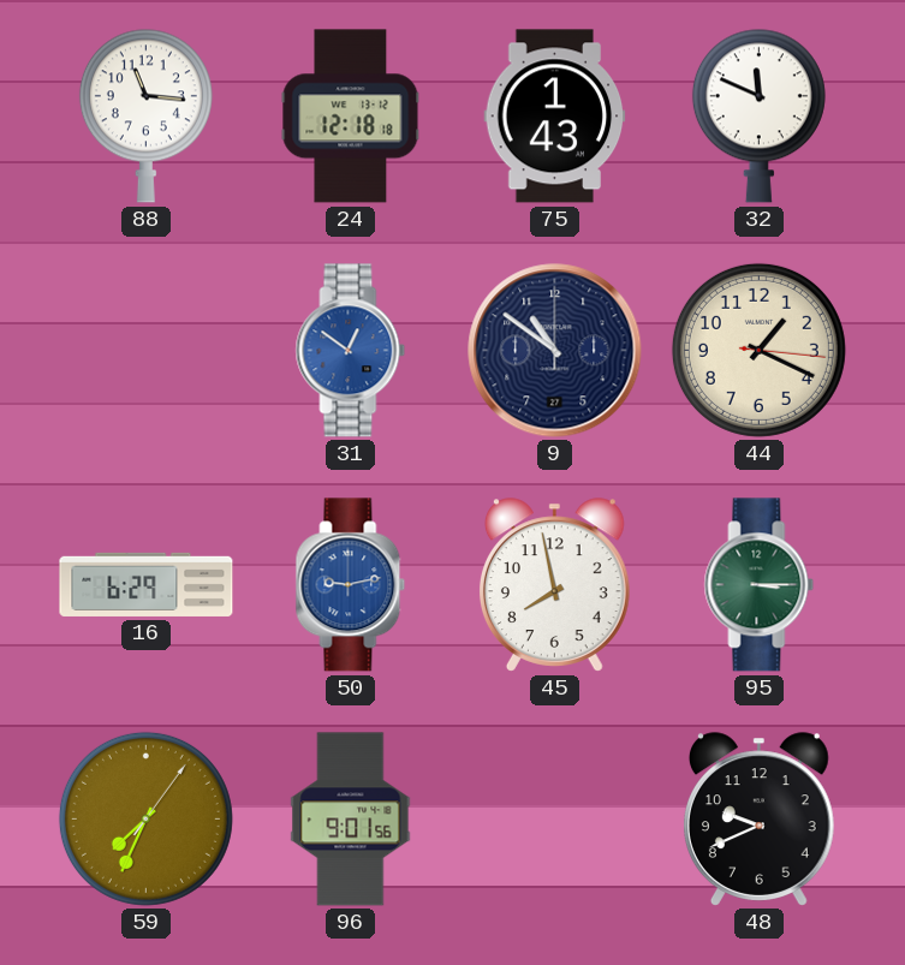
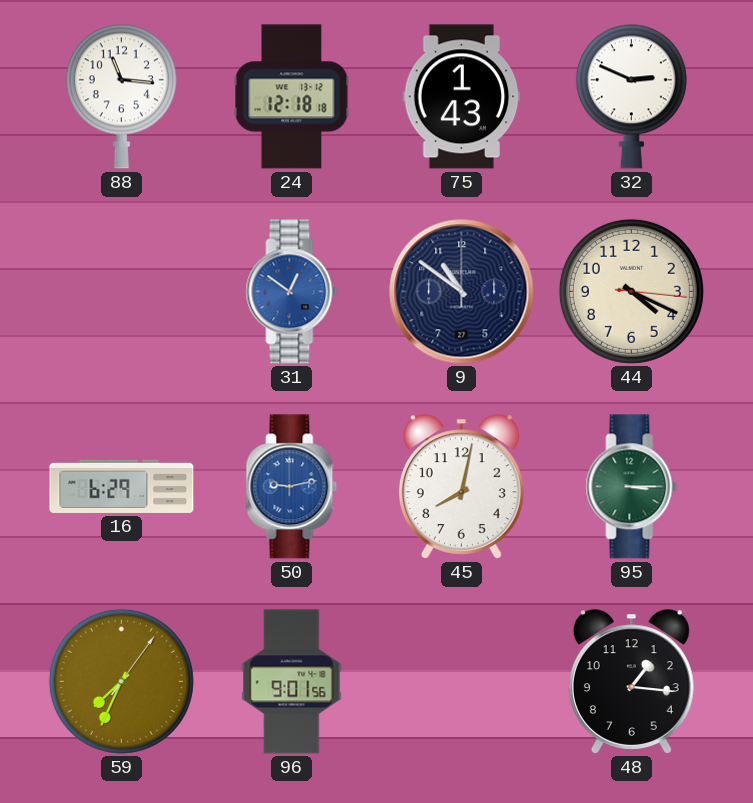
32: 11:49 -> 2:49
44: 1:19 -> 4:19
45: 7:58 -> 8:02
48: 9:41 -> 1:16
